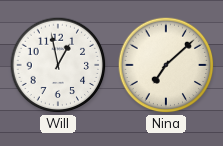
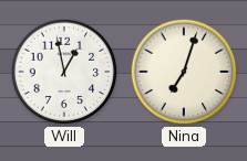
Nina: 7:08 -> 7:03
